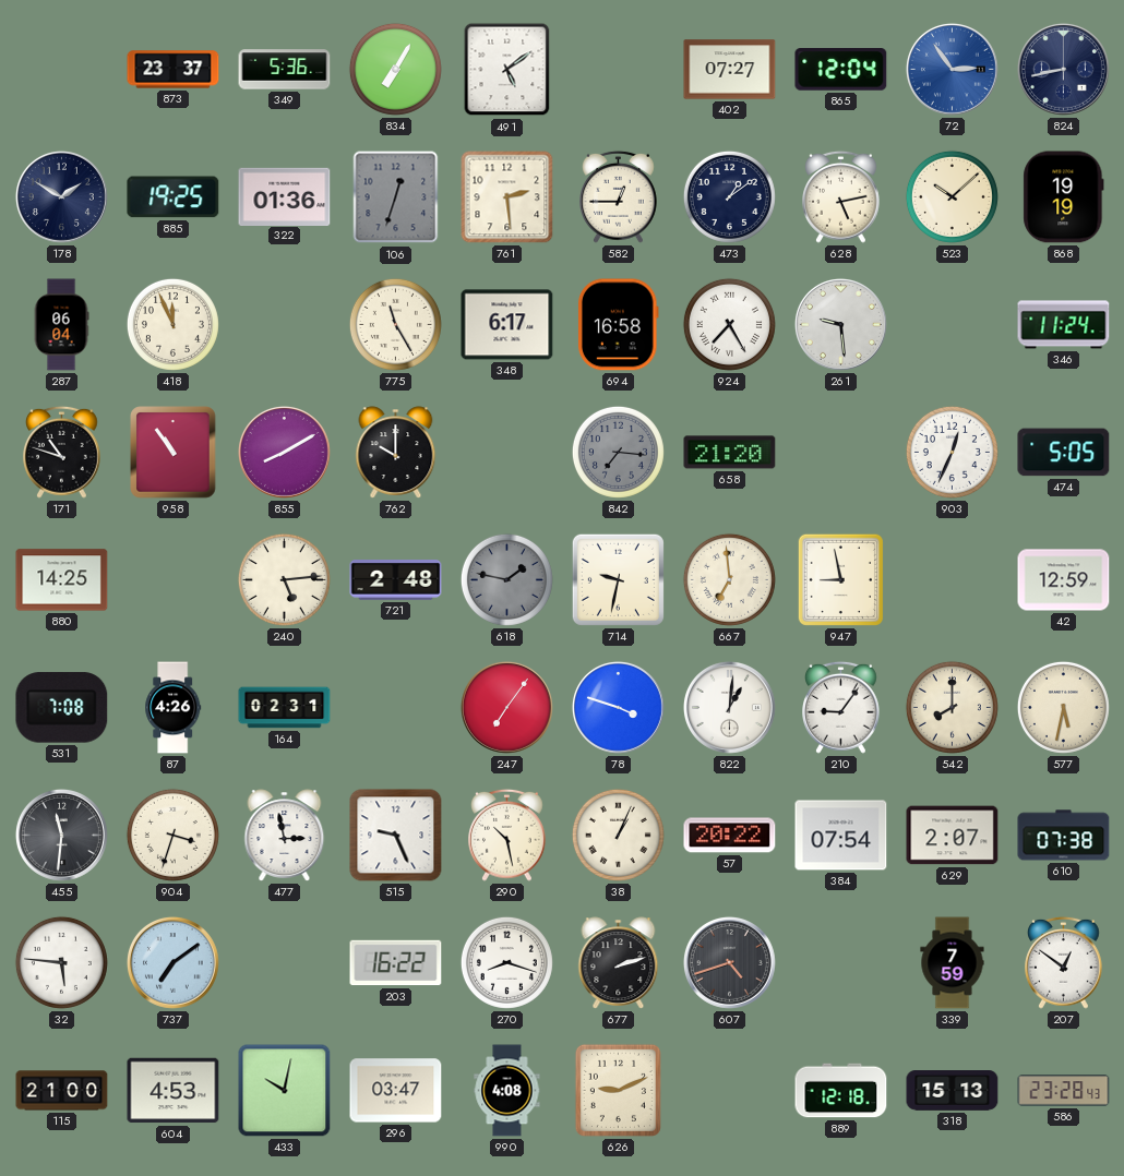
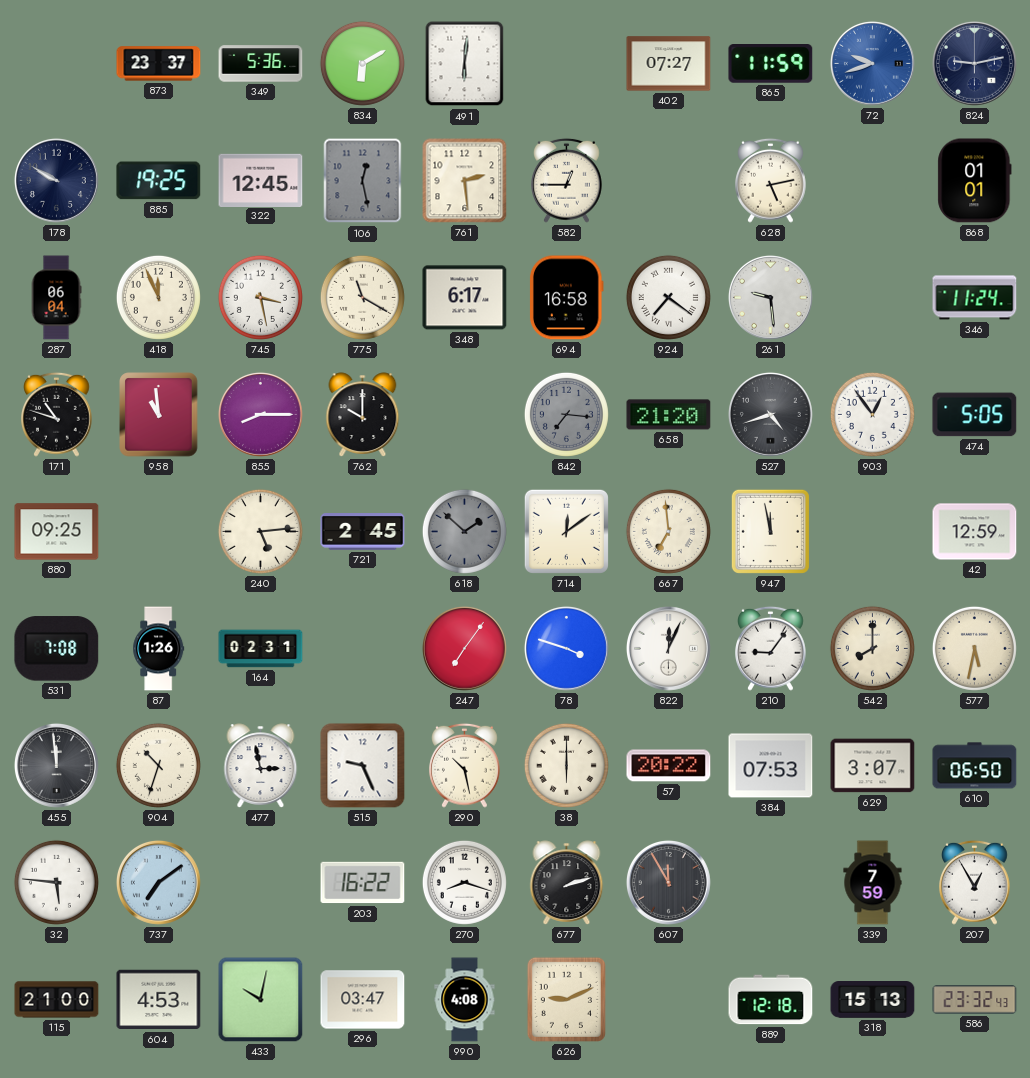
834: 7:05 -> 6:10
491: 5:09 -> 6:01
865: 12:04 -> 11:59
72: 2:54 -> 9:42
824: 8:43 -> 9:13
178: 1:50 -> 9:50
322: 01:36 -> 12:45
106: 12:33 -> 12:28
473: 1:09 -> none
523: 10:08 -> none
868: 19:19 -> 01:01
745: none -> 3:28
775: 11:25 -> 11:20
924: 7:25 -> 7:21
958: 10:54 -> 10:59
855: 8:10 -> 8:15
527: none -> 4:42
903: 12:34 -> 12:54
880: 14:25 -> 09:25
721: 2:48 -> 2:45
618: 1:47 -> 1:52
714: 9:32 -> 12:09
947: 8:58 -> 11:58
87: 4:26 -> 1:26
822: 1:01 -> 12:04
455: 11:31 -> 11:59
904: 3:33 -> 10:33
38: 1:04 -> 6:00
384: 07:54 -> 07:53
629: 2:07 -> 3:07
610: 07:38 -> 06:50
607: 4:42 -> 11:55
207: 12:51 -> 12:55
586: 23:28 -> 23:32
